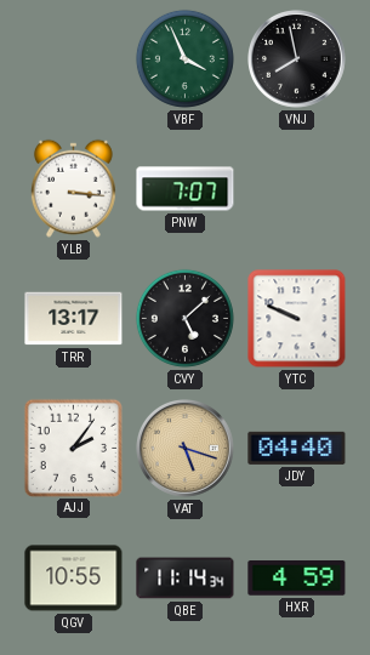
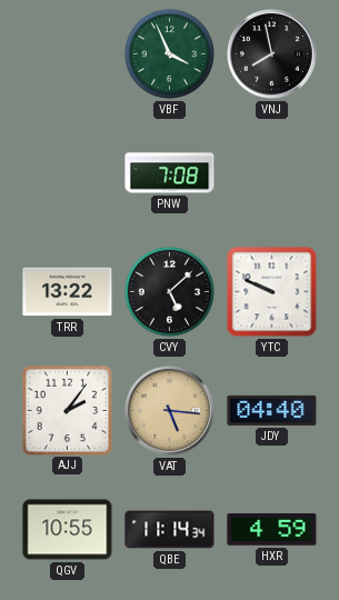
YLB: 3:16 -> none
PNW: 7:07 -> 7:08
TRR: 13:17 -> 13:22
VAT: 5:18 -> 5:16
